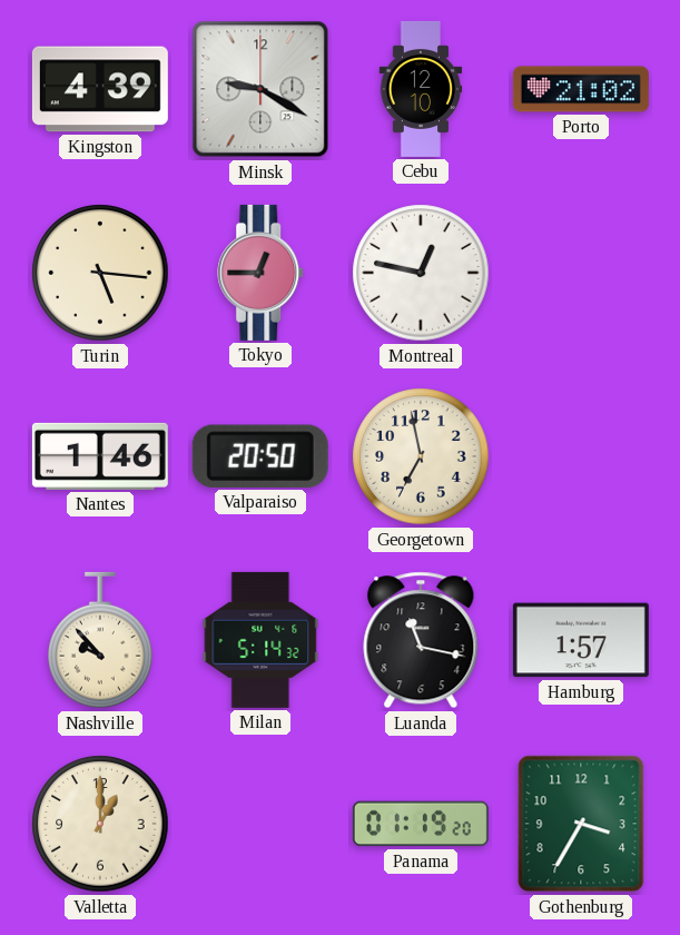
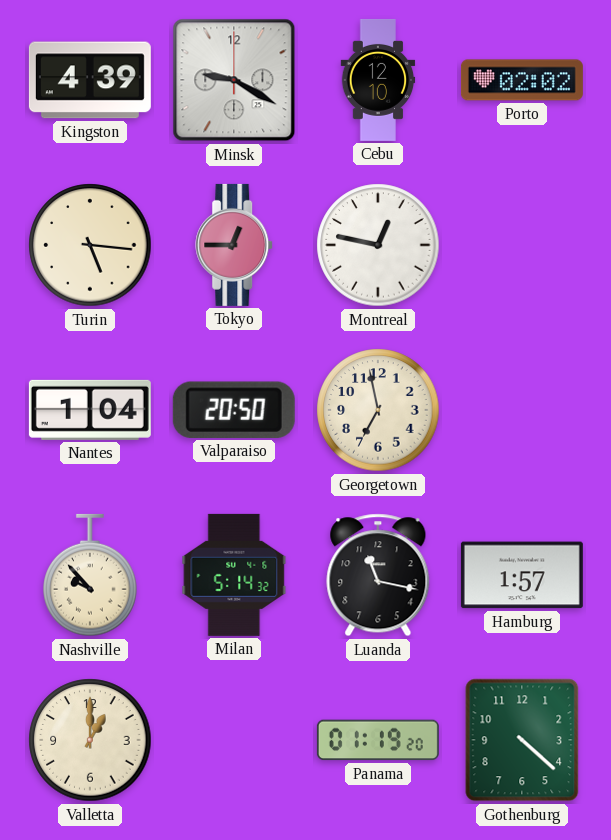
Porto: 21:02 -> 02:02
Nantes: 1:46 -> 1:04
Gothenburg: 3:35 -> 4:22
